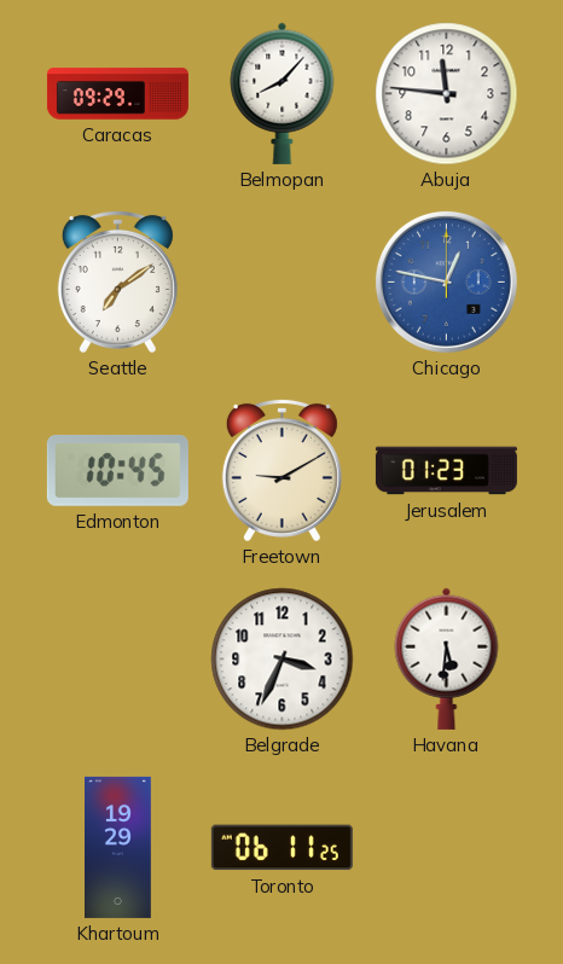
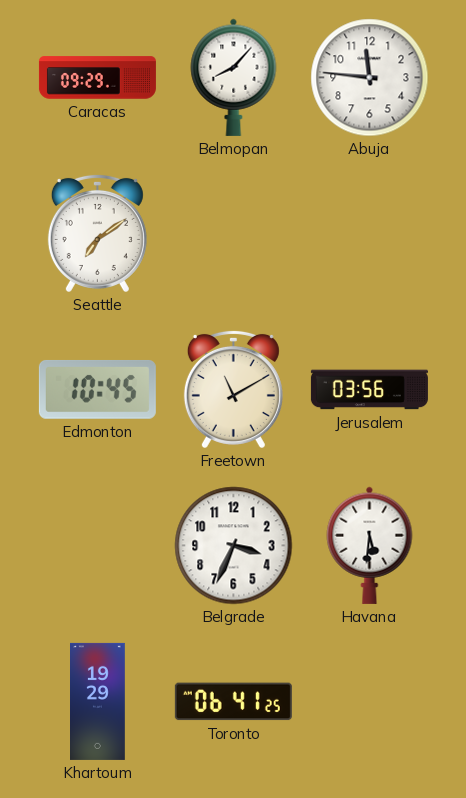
Chicago: 12:47 -> none
Freetown: 9:10 -> 11:10
Jerusalem: 01:23 -> 03:56
Toronto: 06:11 -> 06:41
